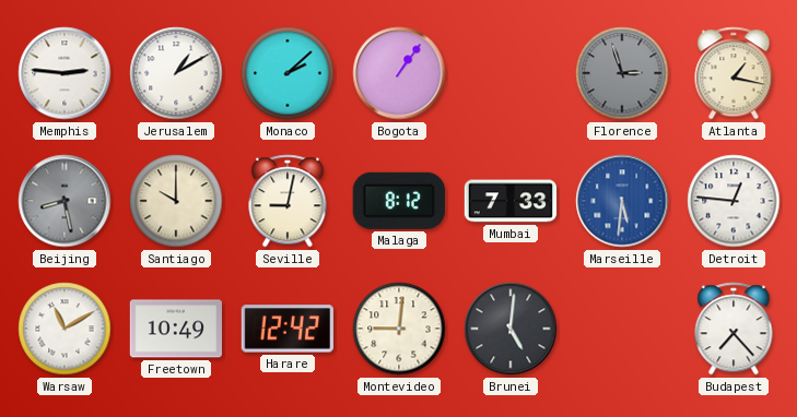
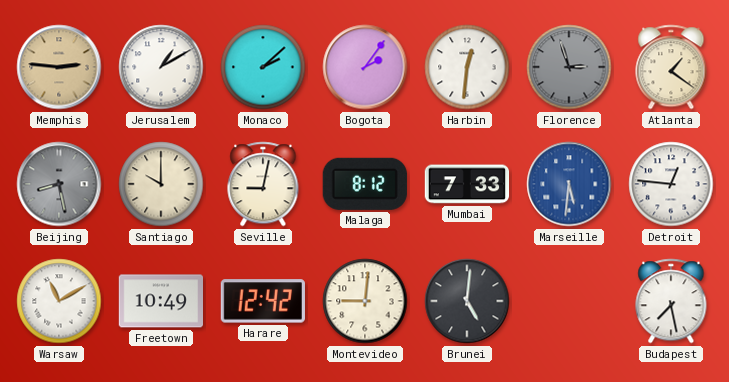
Memphis dial: white -> champagne
Bogota: 1:06 -> 2:06
Harbin: none -> 12:31
Atlanta: 1:17 -> 1:21
Budapest: 7:23 -> 7:28
